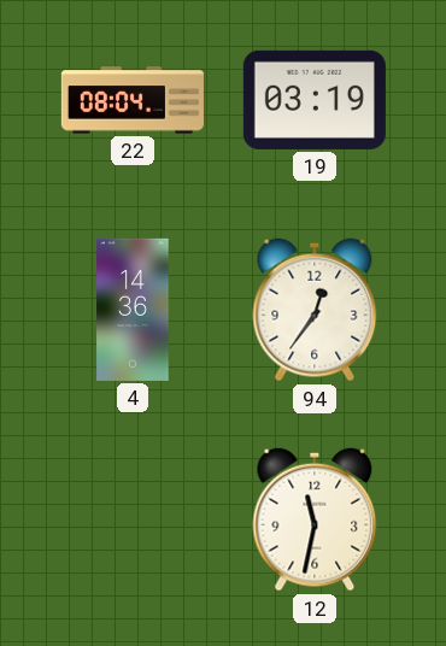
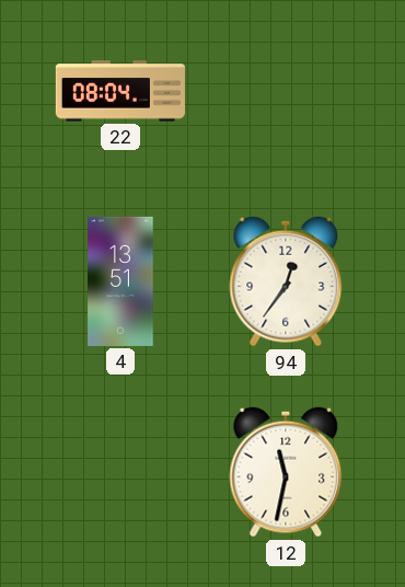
19: 03:19 -> none
4: 14:36 -> 13:51
